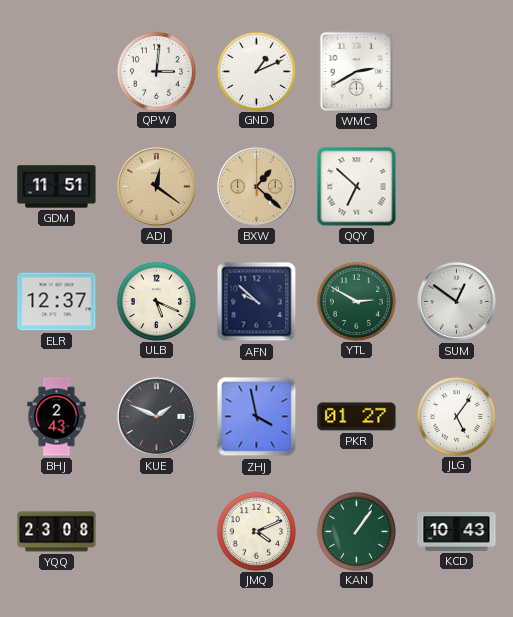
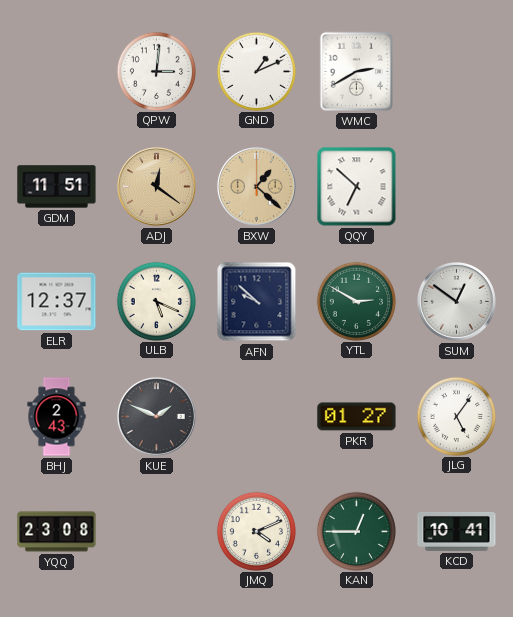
ZHJ: 3:58 -> none
KAN: 1:06 -> 12:45
KCD: 10:43 -> 10:41
